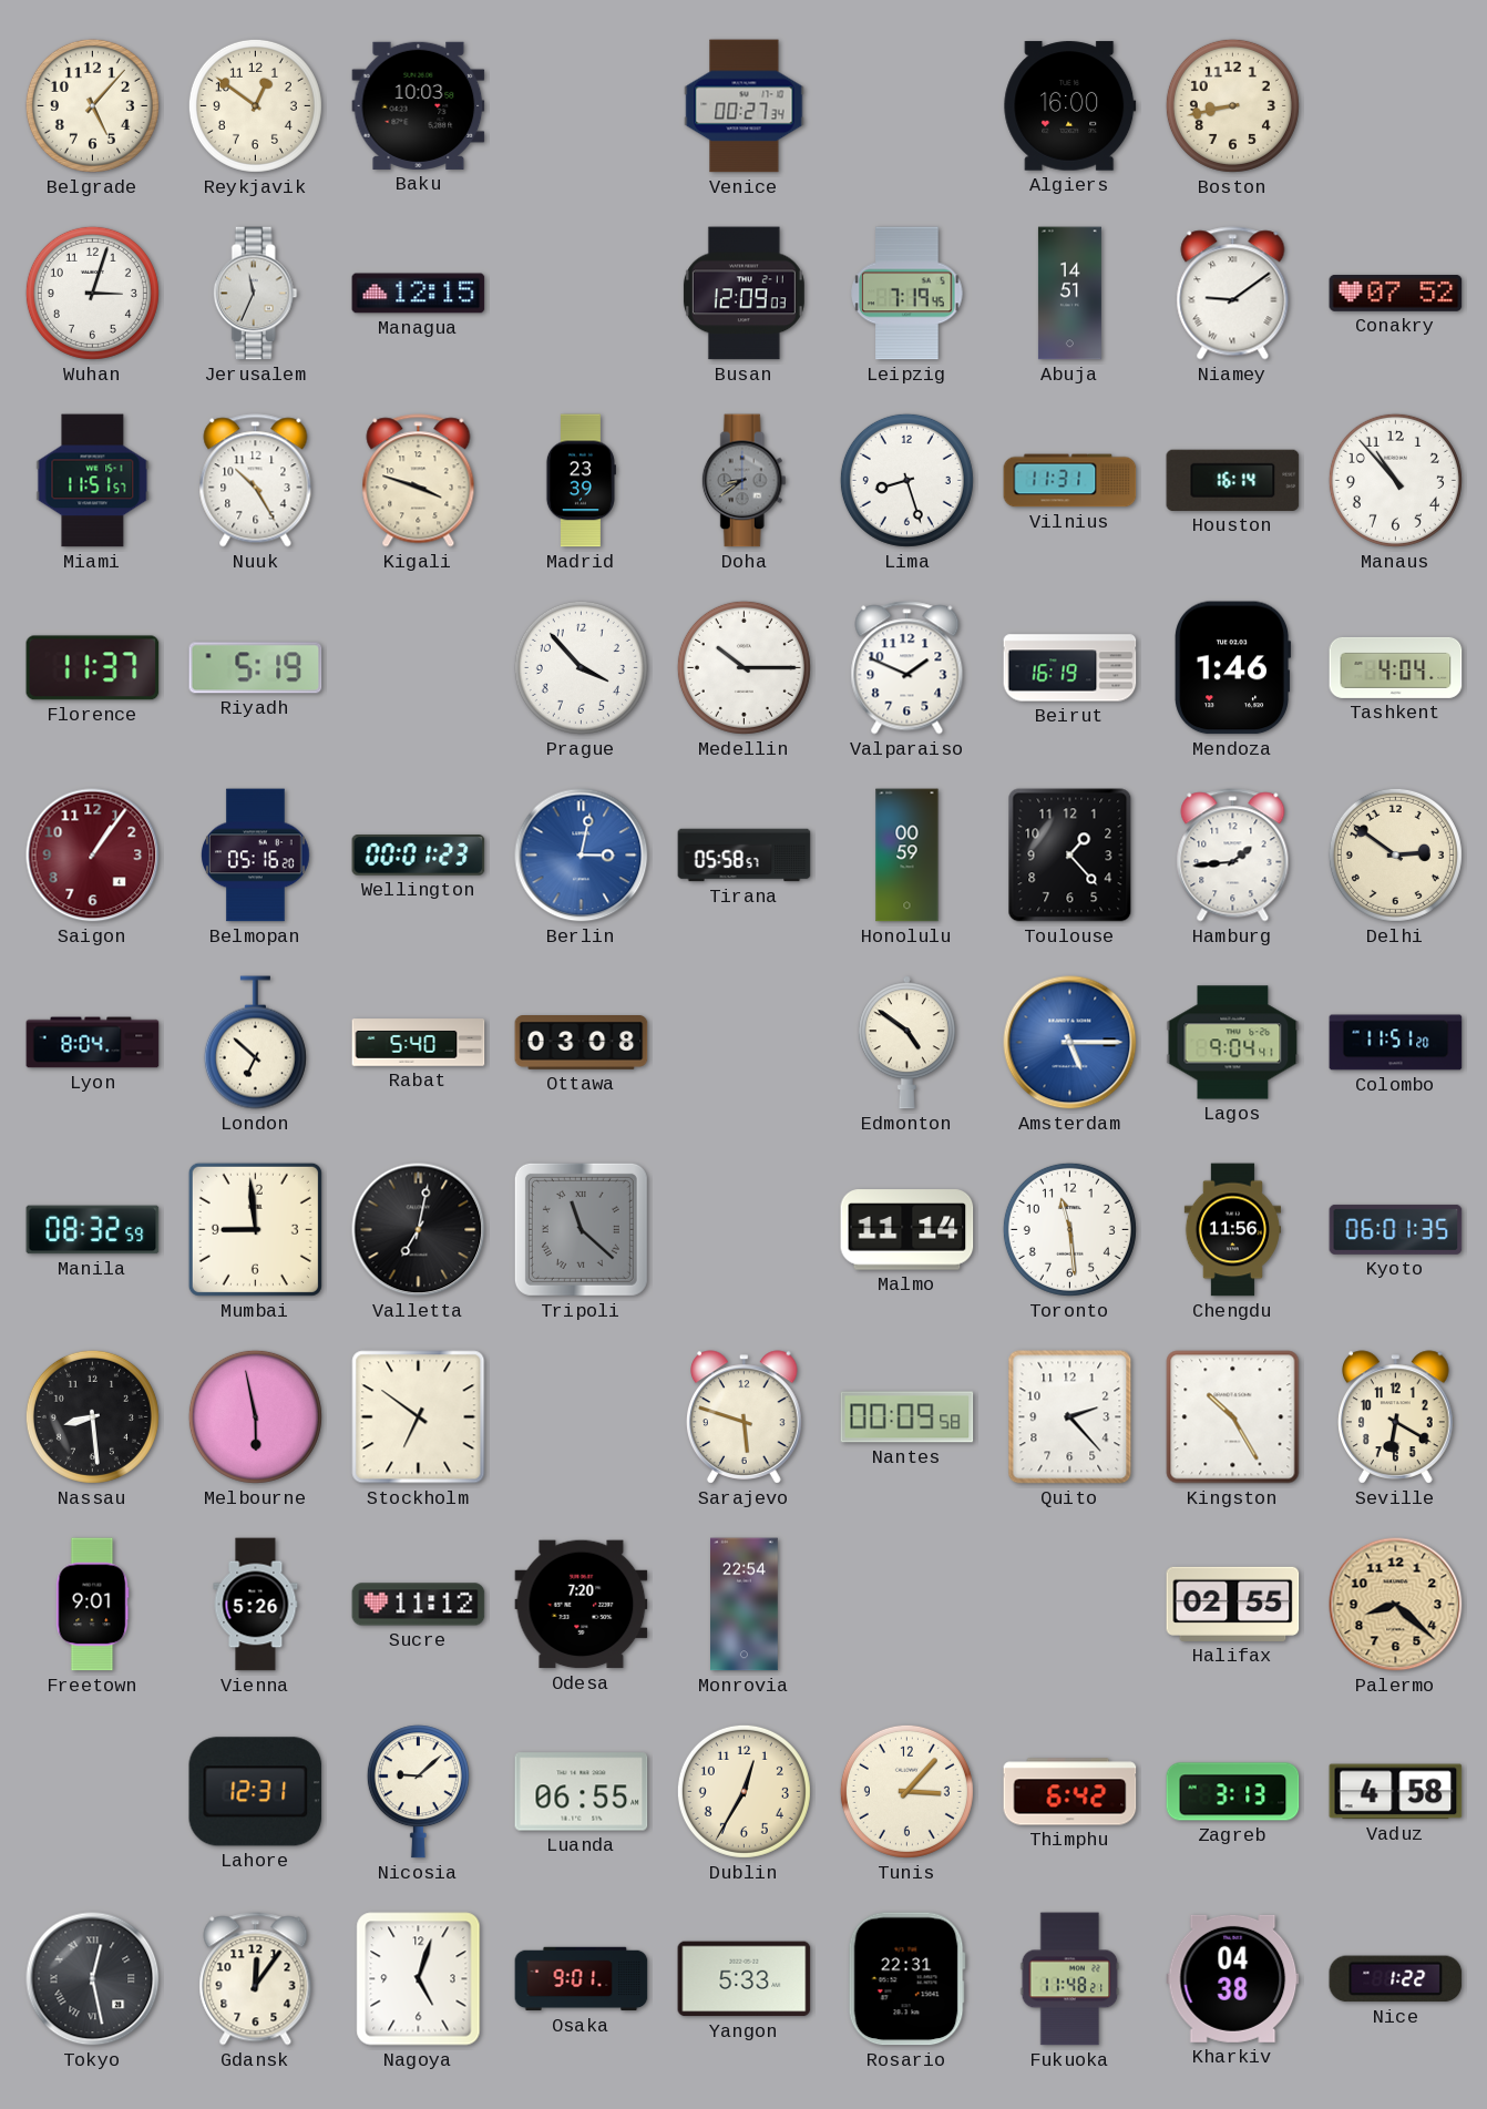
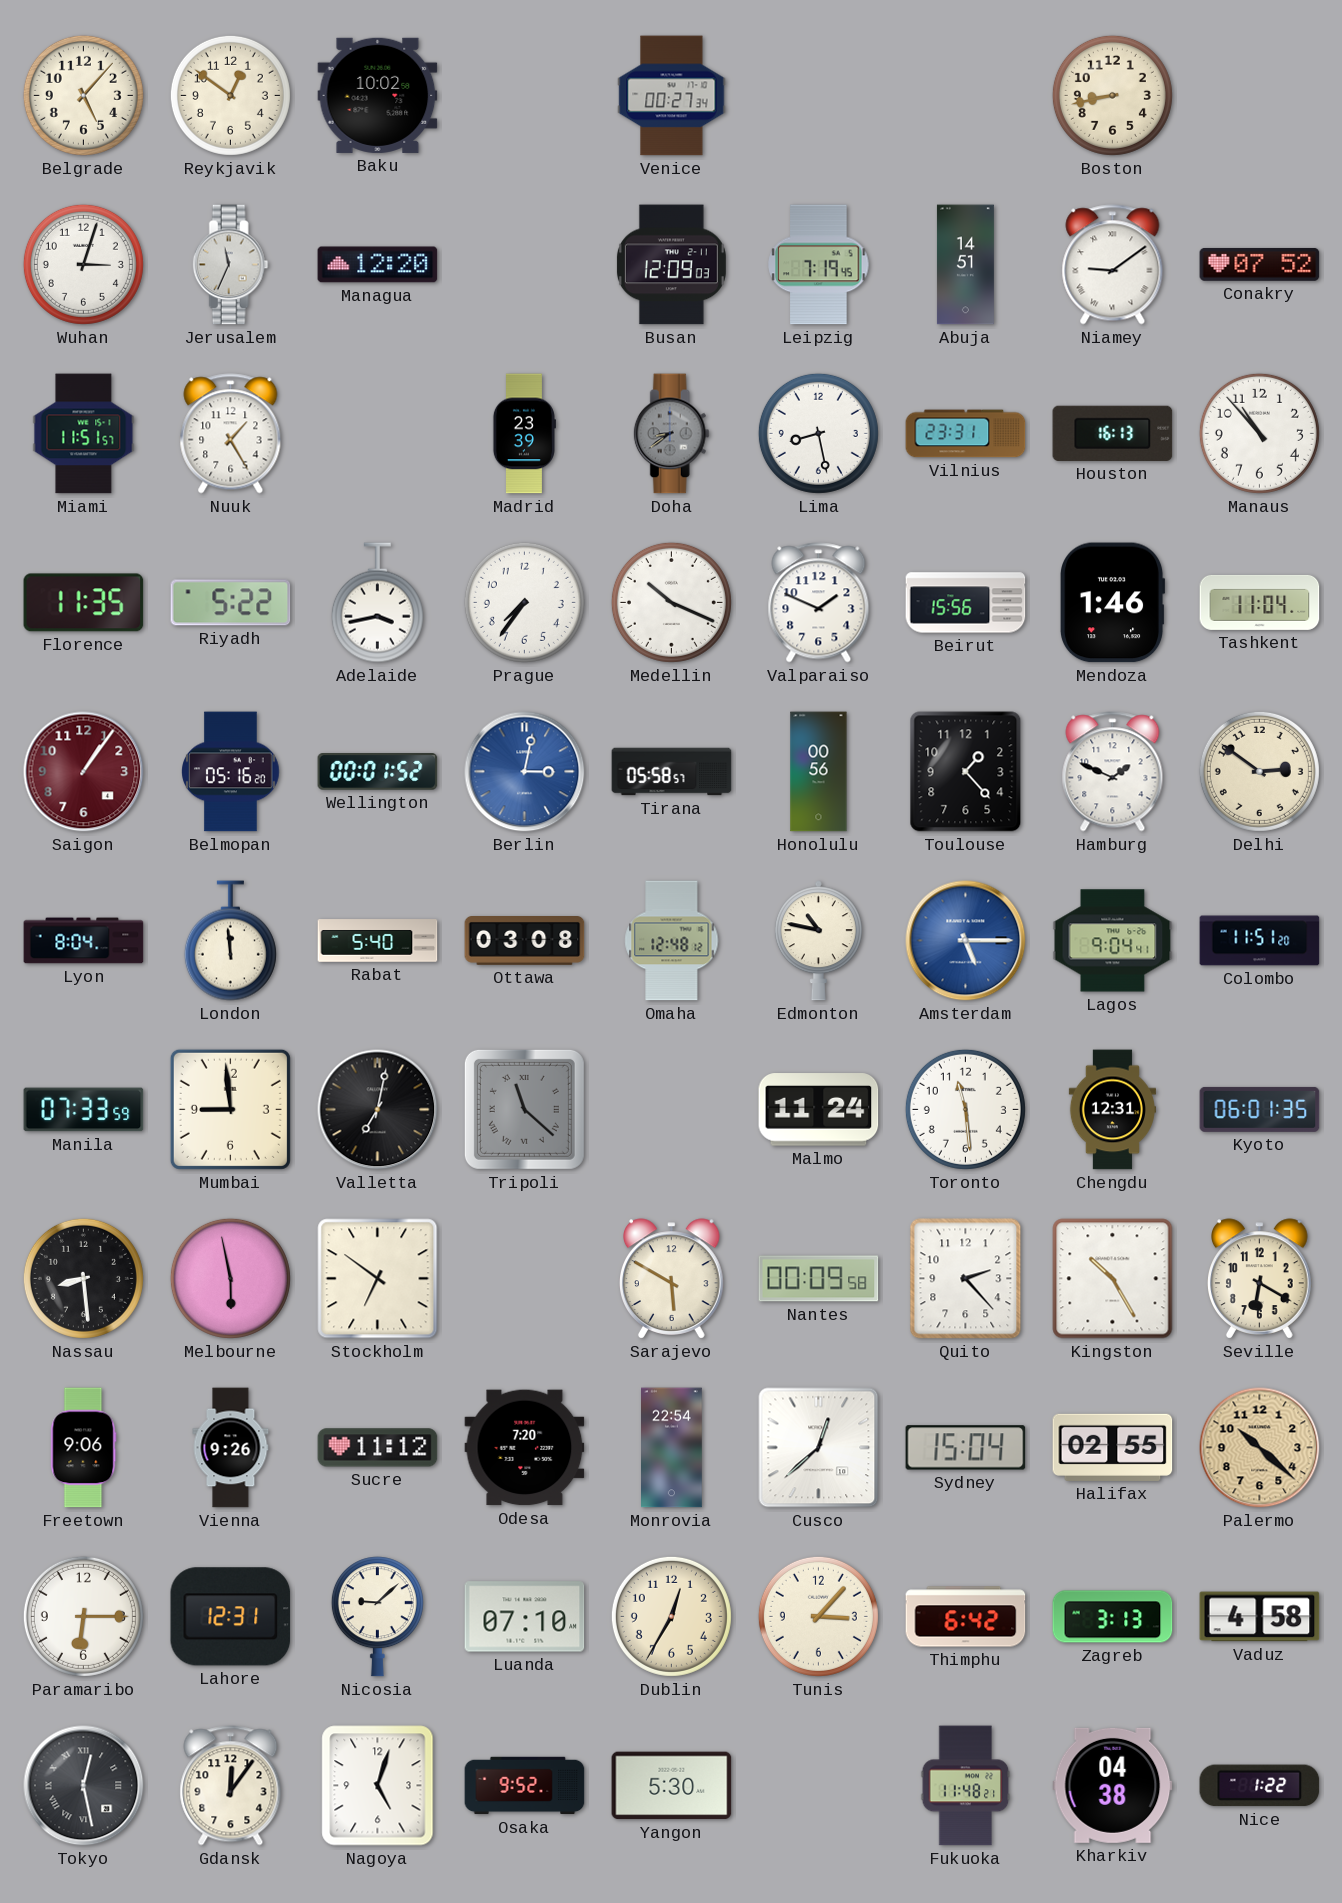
Baku: 10:03 -> 10:02
Algiers: 16:00 -> none
Managua: 12:15 -> 12:20
Nuuk: 10:25 -> 1:25
Kigali: 3:48 -> none
Lima: 8:27 -> 8:28
Vilnius: 11:31 -> 23:31
Houston: 16:14 -> 16:13
Florence: 11:37 -> 11:35
Riyadh: 5:19 -> 5:22
Adelaide: none -> 3:43
Prague: 3:53 -> 7:36
Medellin: 10:15 -> 10:19
Beirut: 16:19 -> 15:56
Tashkent: 4:04 -> 11:04
Wellington: 00:01:23 -> 00:01:52
Honolulu: 00:59 -> 00:56
Hamburg: 1:44 -> 1:49
London: 6:52 -> 11:59
Omaha: none -> 12:48
Edmonton: 4:51 -> 10:47
Manila: 08:32 -> 07:33
Malmo: 11:14 -> 11:24
Chengdu: 11:56 -> 12:31
Sarajevo: 5:48 -> 5:50
Freetown: 9:01 -> 9:06
Vienna: 5:26 -> 9:26
Cusco: none -> 12:38
Sydney: none -> 15:04
Palermo: 8:22 -> 10:22
Paramaribo: none -> 6:15
Luanda: 06:55 -> 07:10
Osaka: 9:01 -> 9:52
Yangon: 5:33 -> 5:30
Rosario: 22:31 -> none
